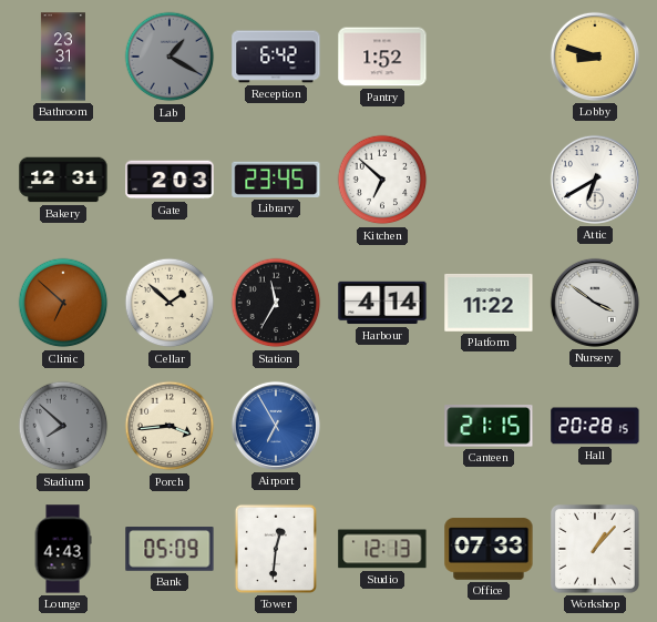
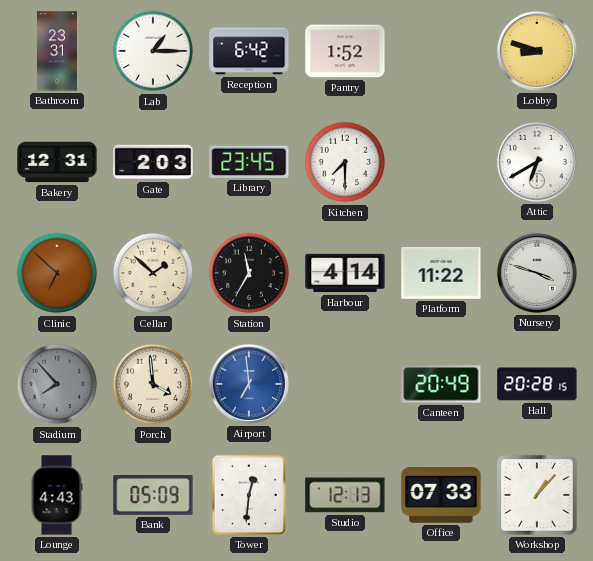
Lab: 1:20 -> 1:15
Lab dial: grey -> white
Kitchen: 6:52 -> 7:30
Nursery: 3:51 -> 3:48
Stadium: 7:52 -> 7:53
Porch: 3:44 -> 3:59
Airport: 6:55 -> 6:59
Canteen: 21:15 -> 20:49
